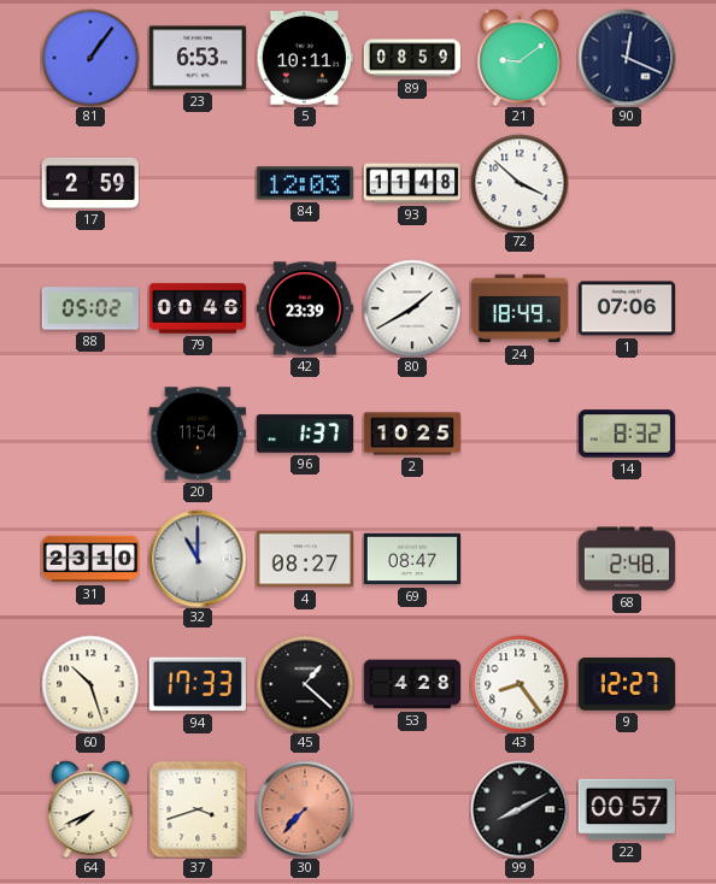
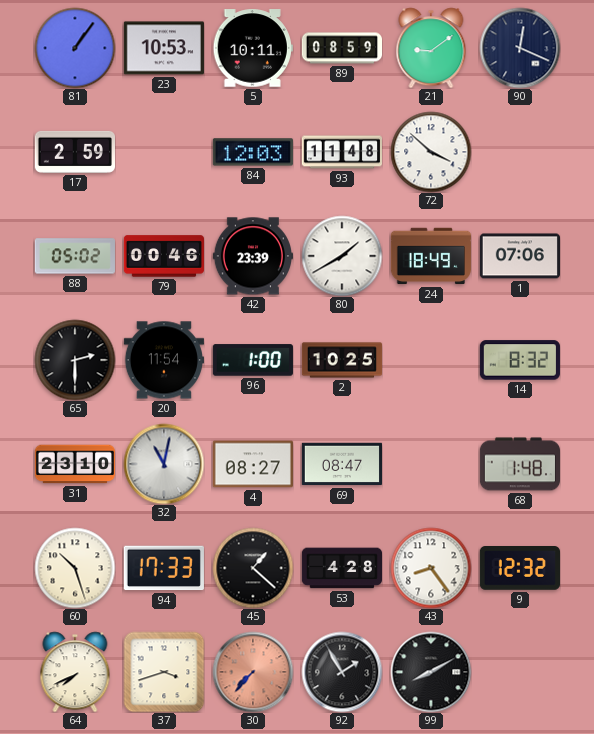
23: 6:53 -> 10:53
65: none -> 2:30
96: 1:37 -> 1:00
32: 11:00 -> 11:02
68: 2:48 -> 1:48
9: 12:27 -> 12:32
92: none -> 1:55
22: 00:57 -> none
